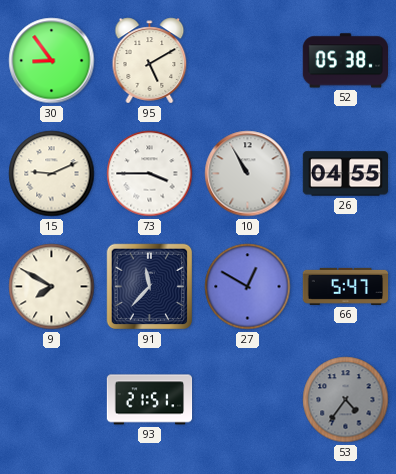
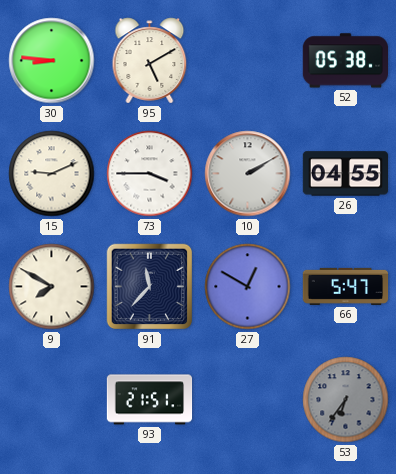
30: 8:54 -> 8:46
10: 10:55 -> 2:10
53: 4:36 -> 6:36
